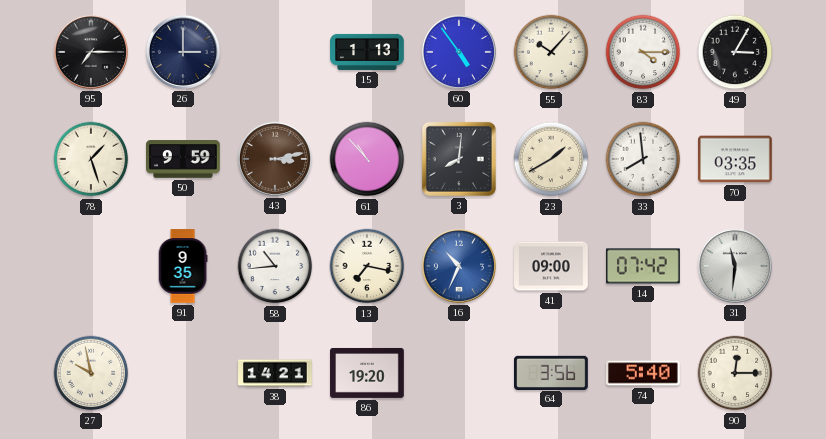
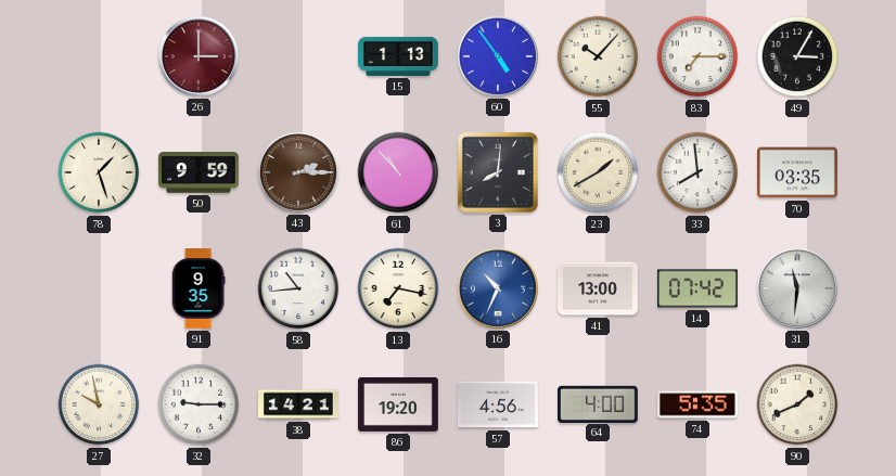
95: 7:15 -> none
26 dial: navy -> burgundy
83: 4:15 -> 7:15
43: 3:13 -> 2:15
41: 09:00 -> 13:00
32: none -> 9:15
57: none -> 4:56
64: 3:56 -> 4:00
74: 5:40 -> 5:35
90: 12:15 -> 1:41
